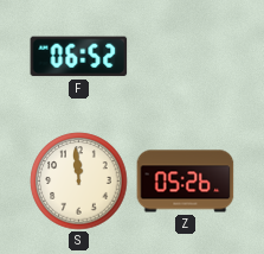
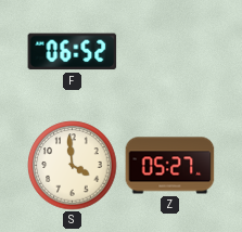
S: 11:59 -> 3:59
Z: 05:26 -> 05:27
